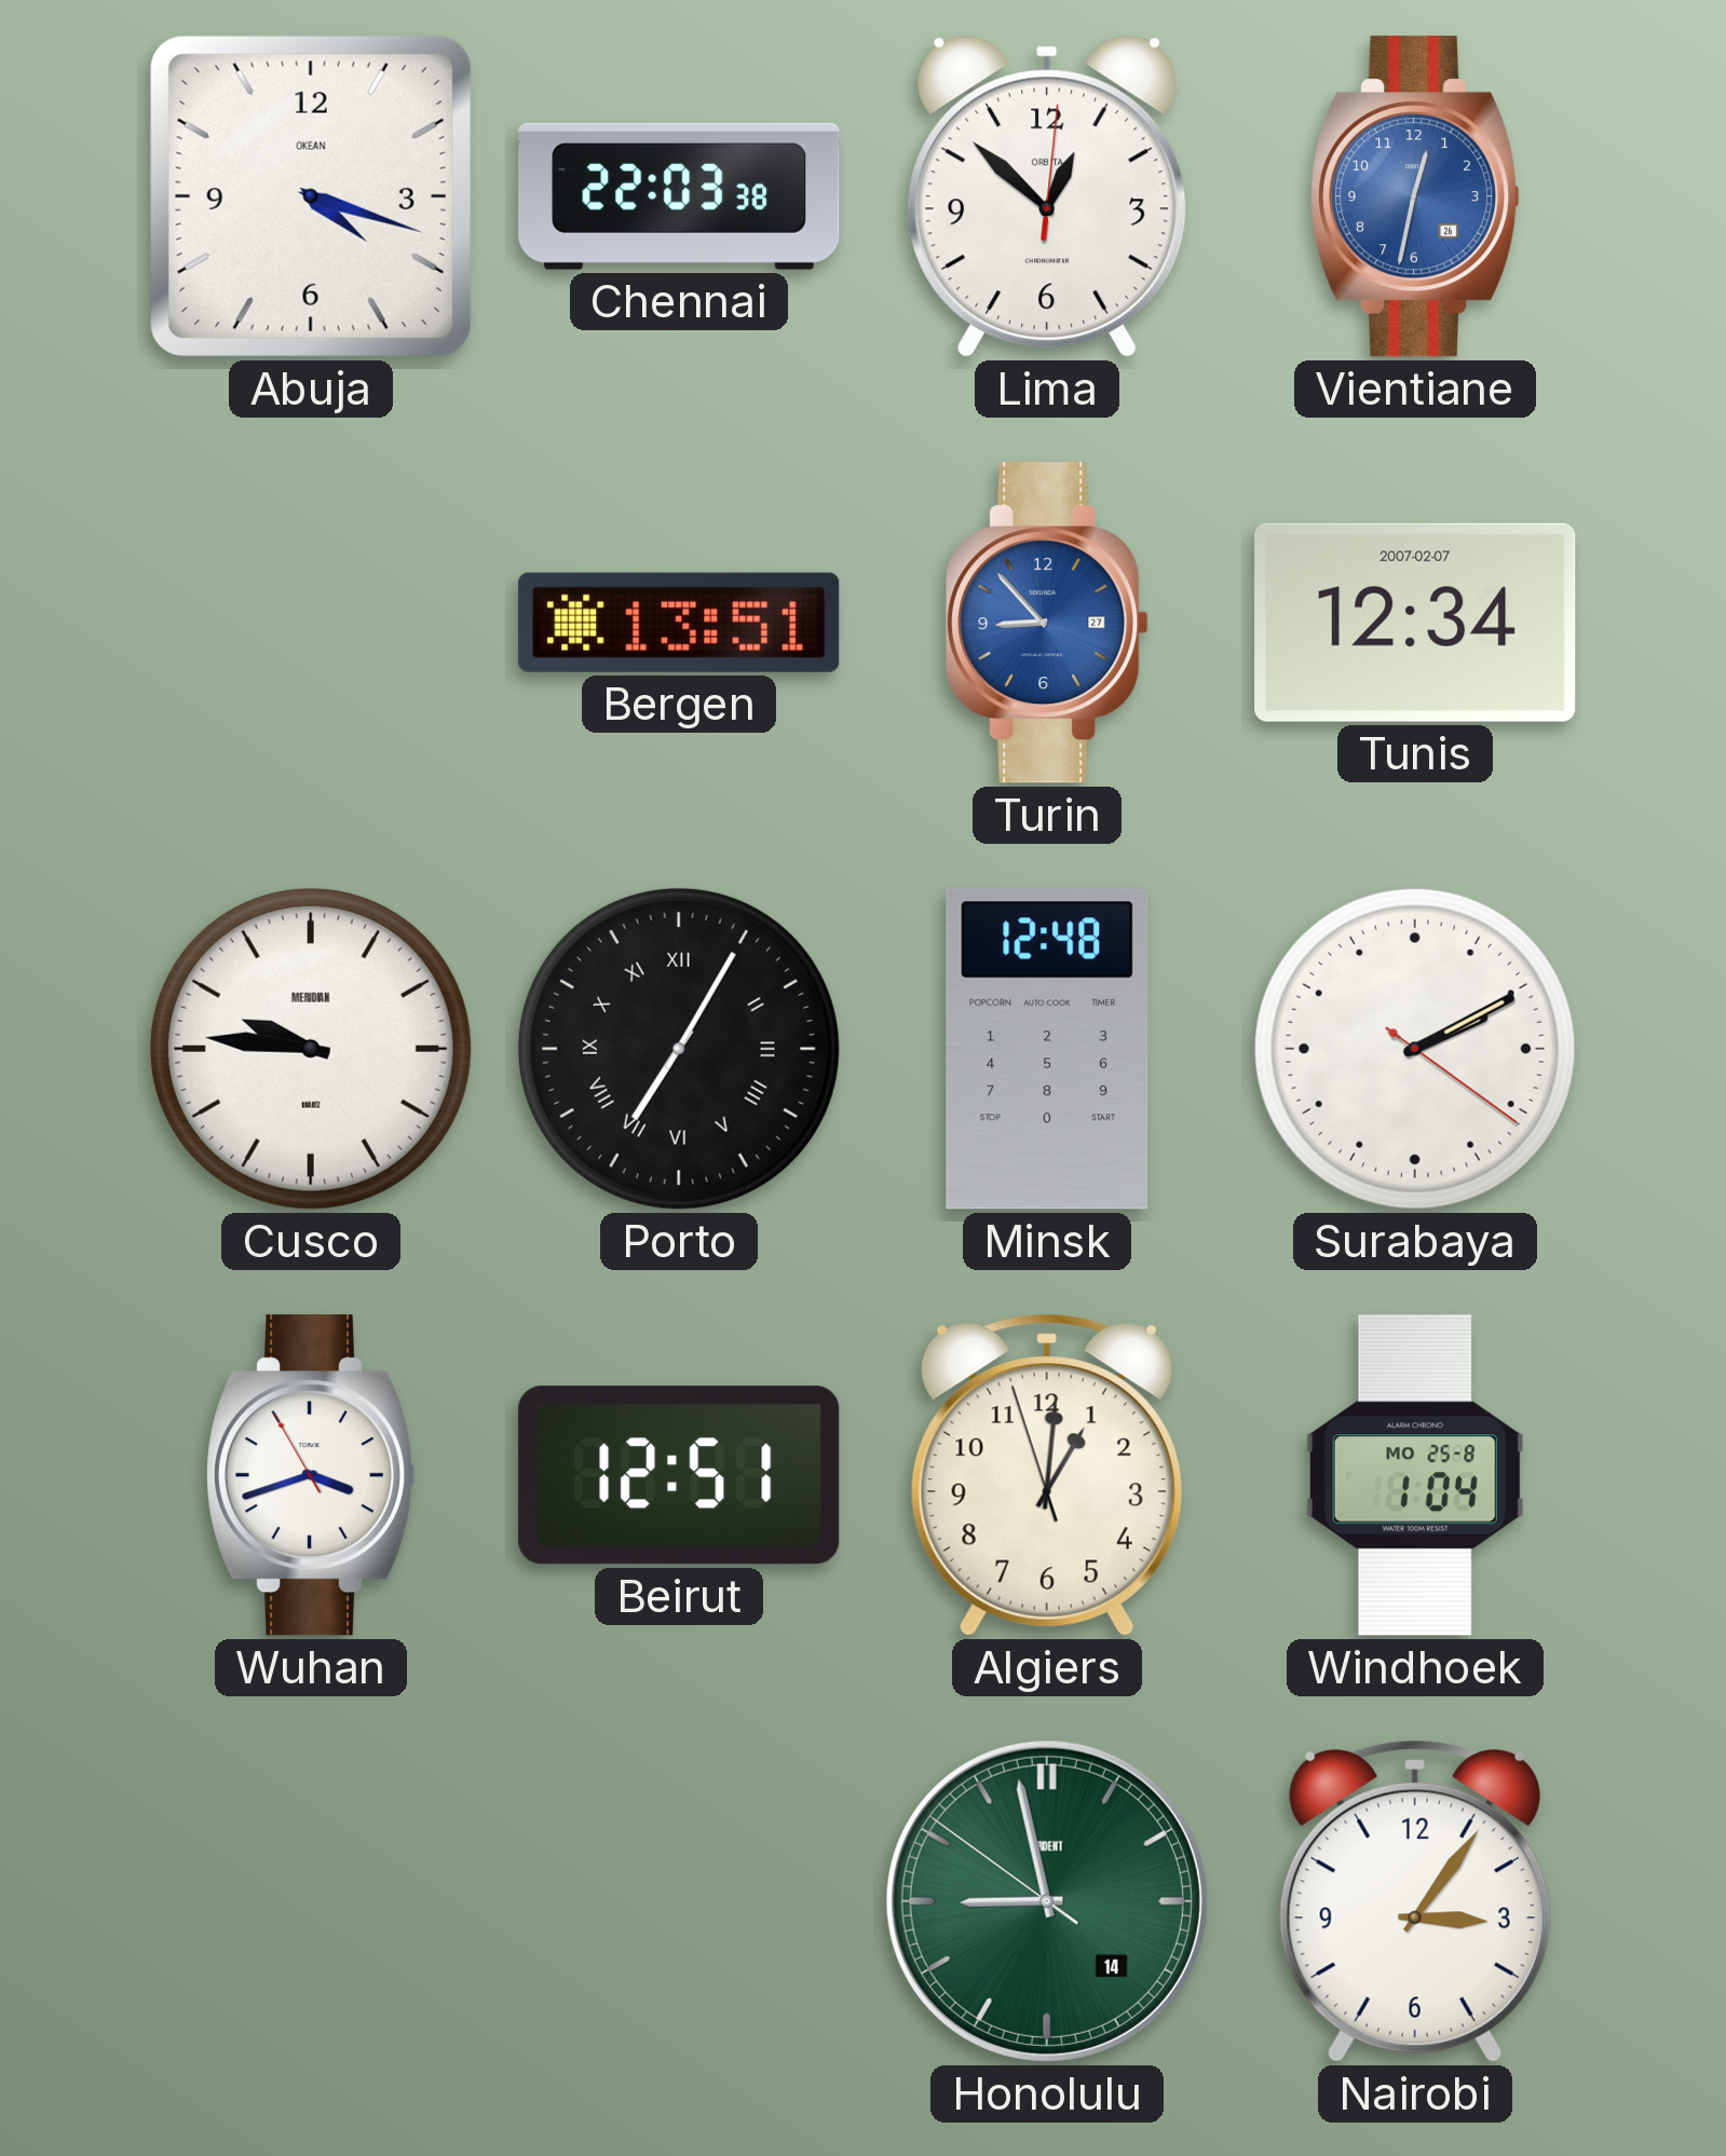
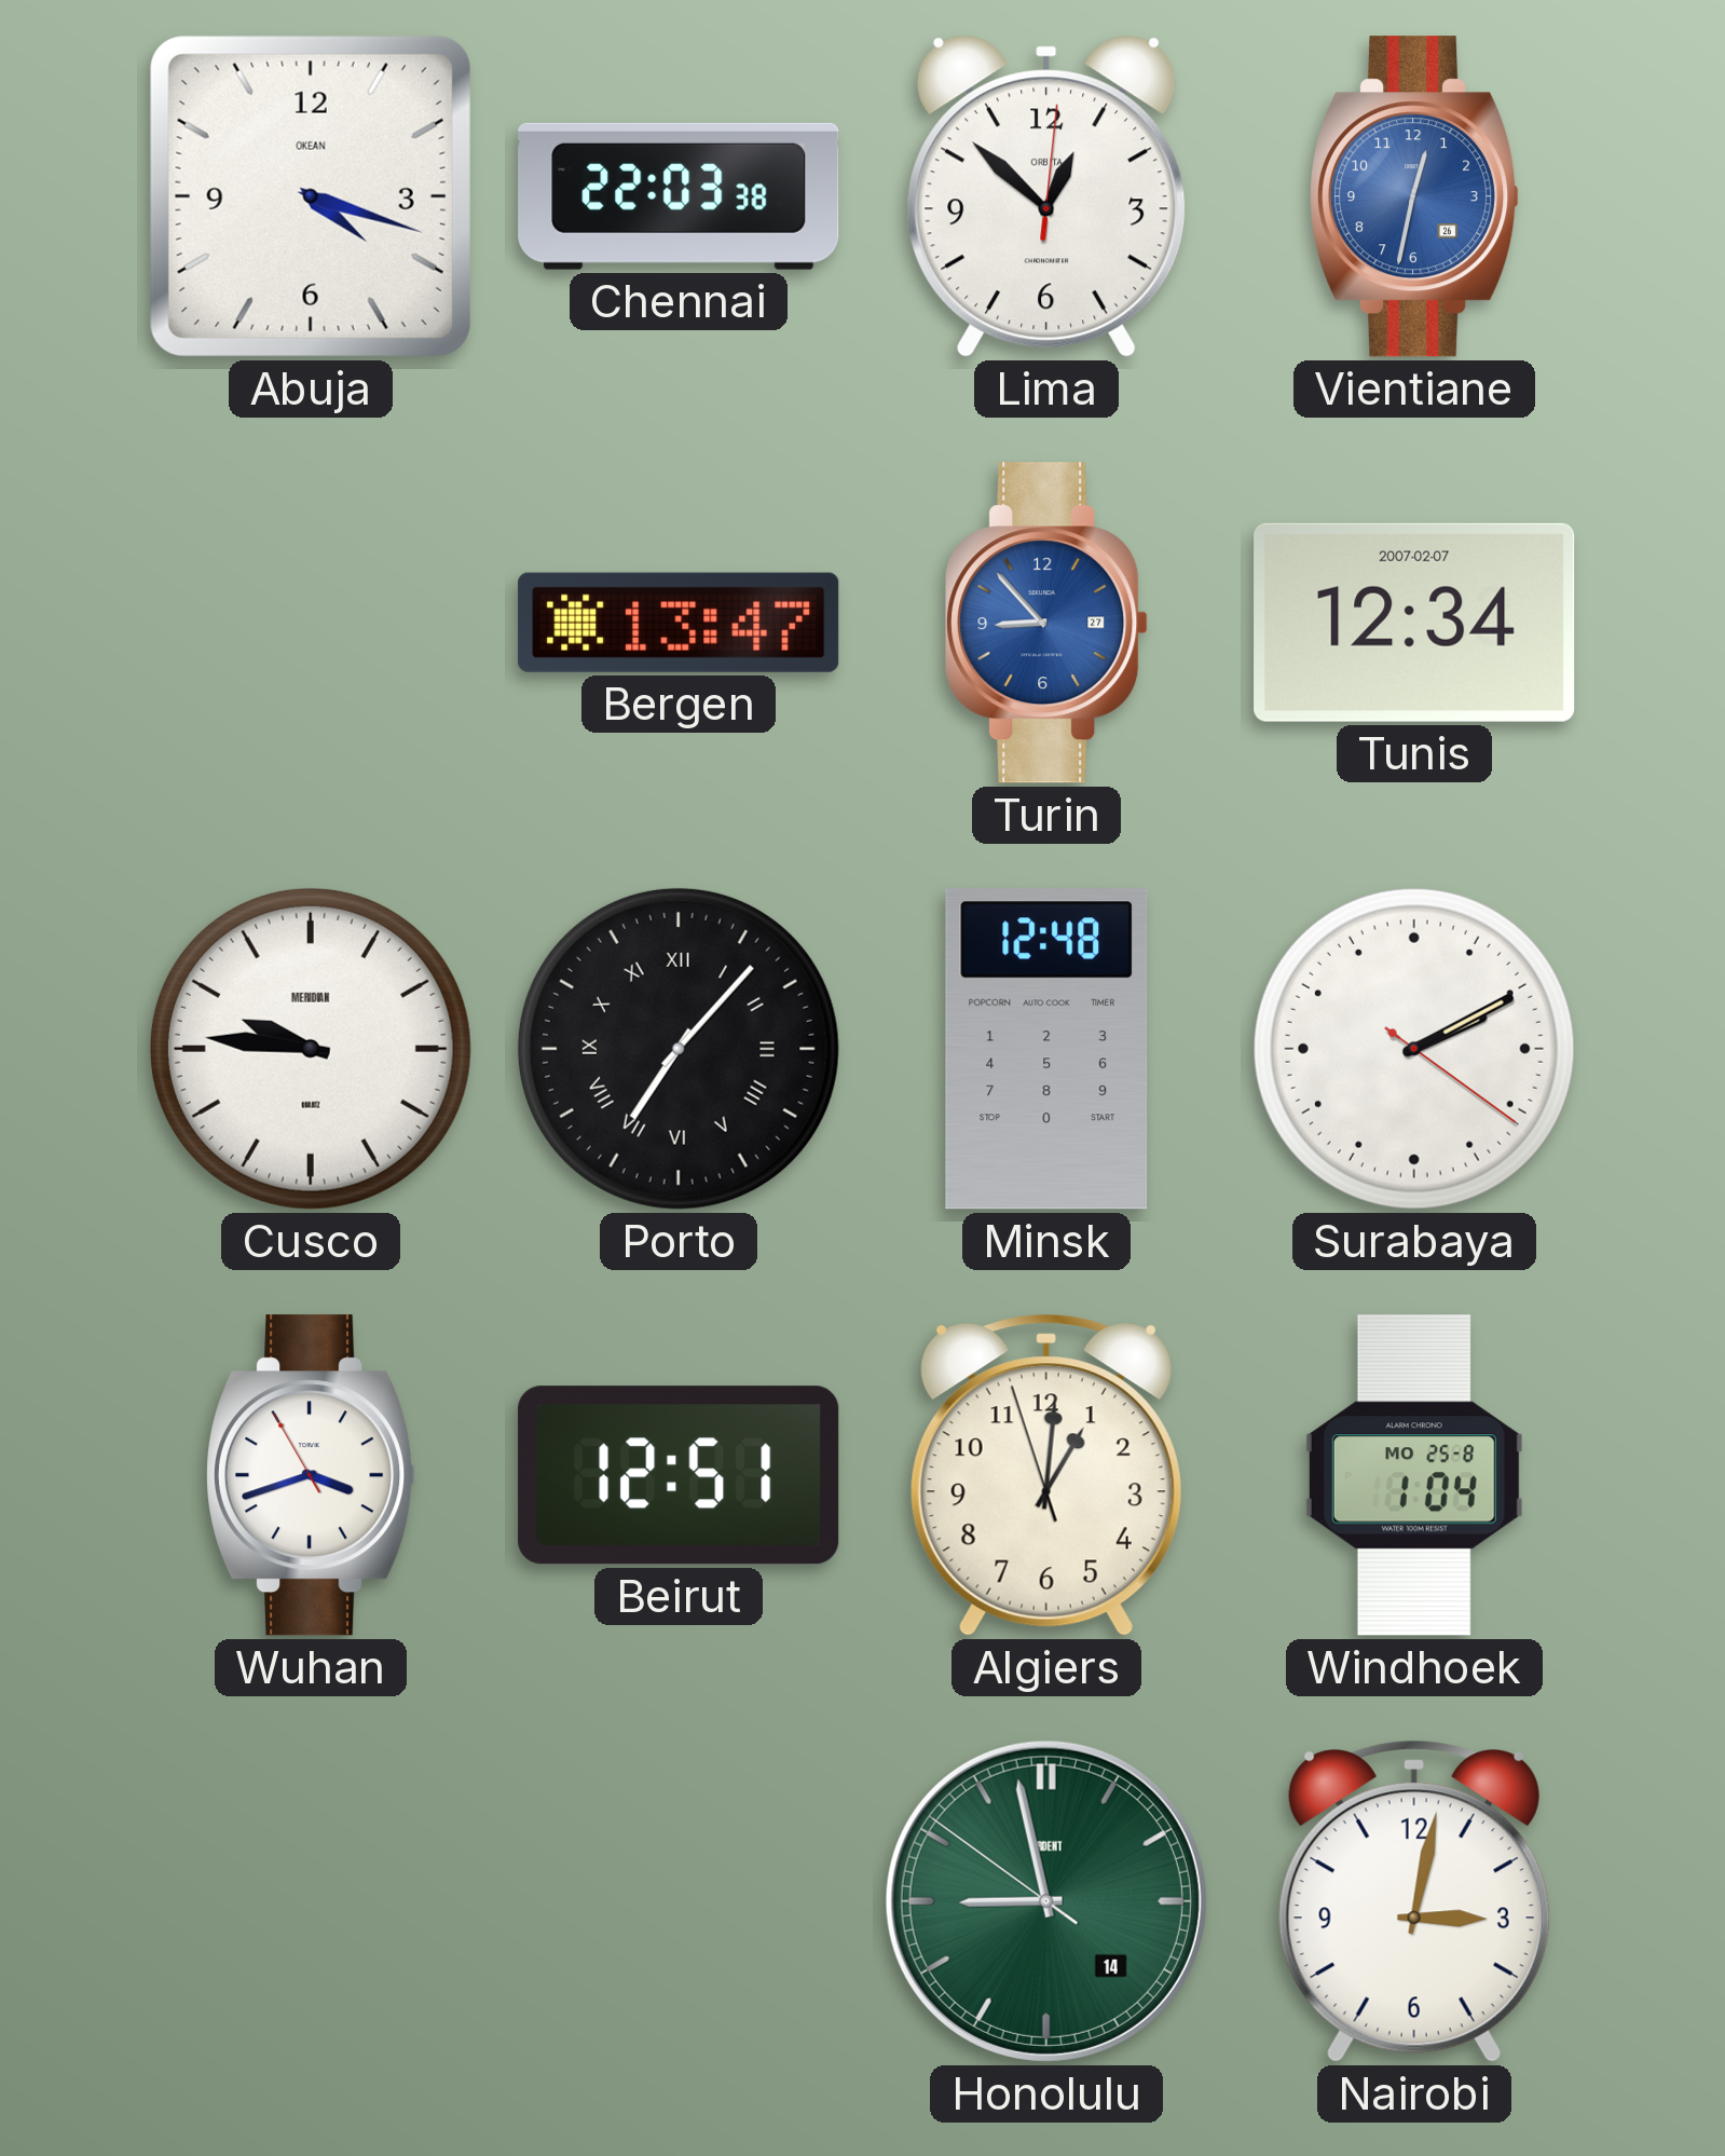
Bergen: 13:51 -> 13:47
Porto: 7:05 -> 7:07
Nairobi: 3:06 -> 3:02
